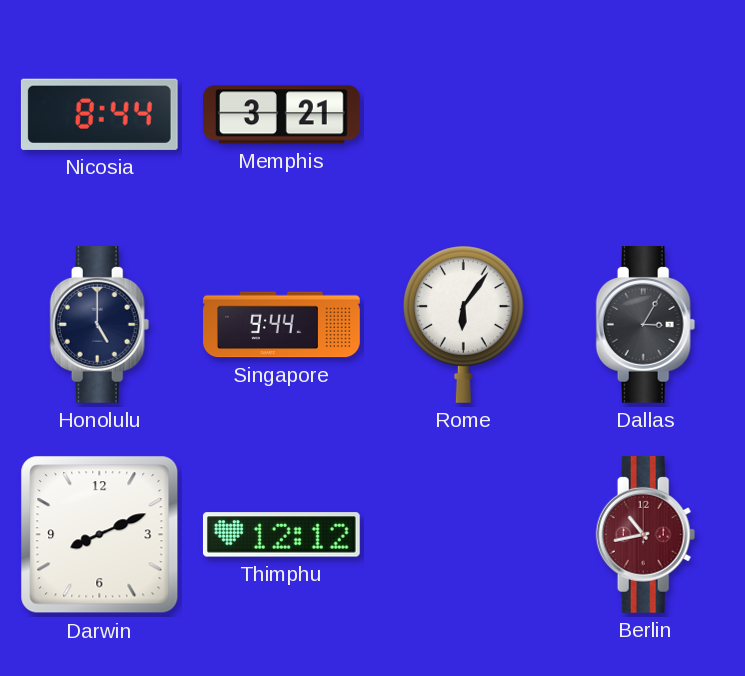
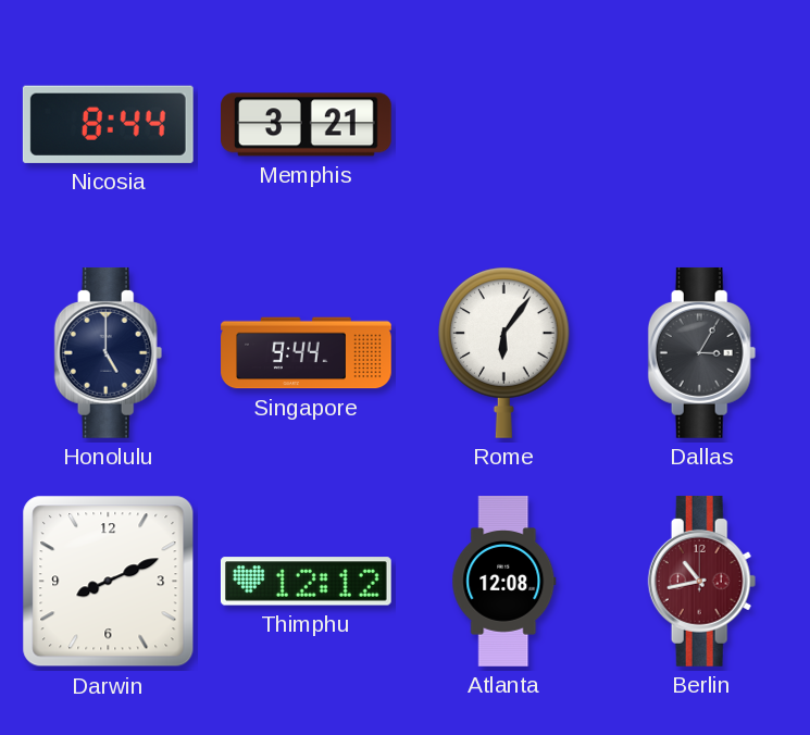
Atlanta: none -> 12:08
